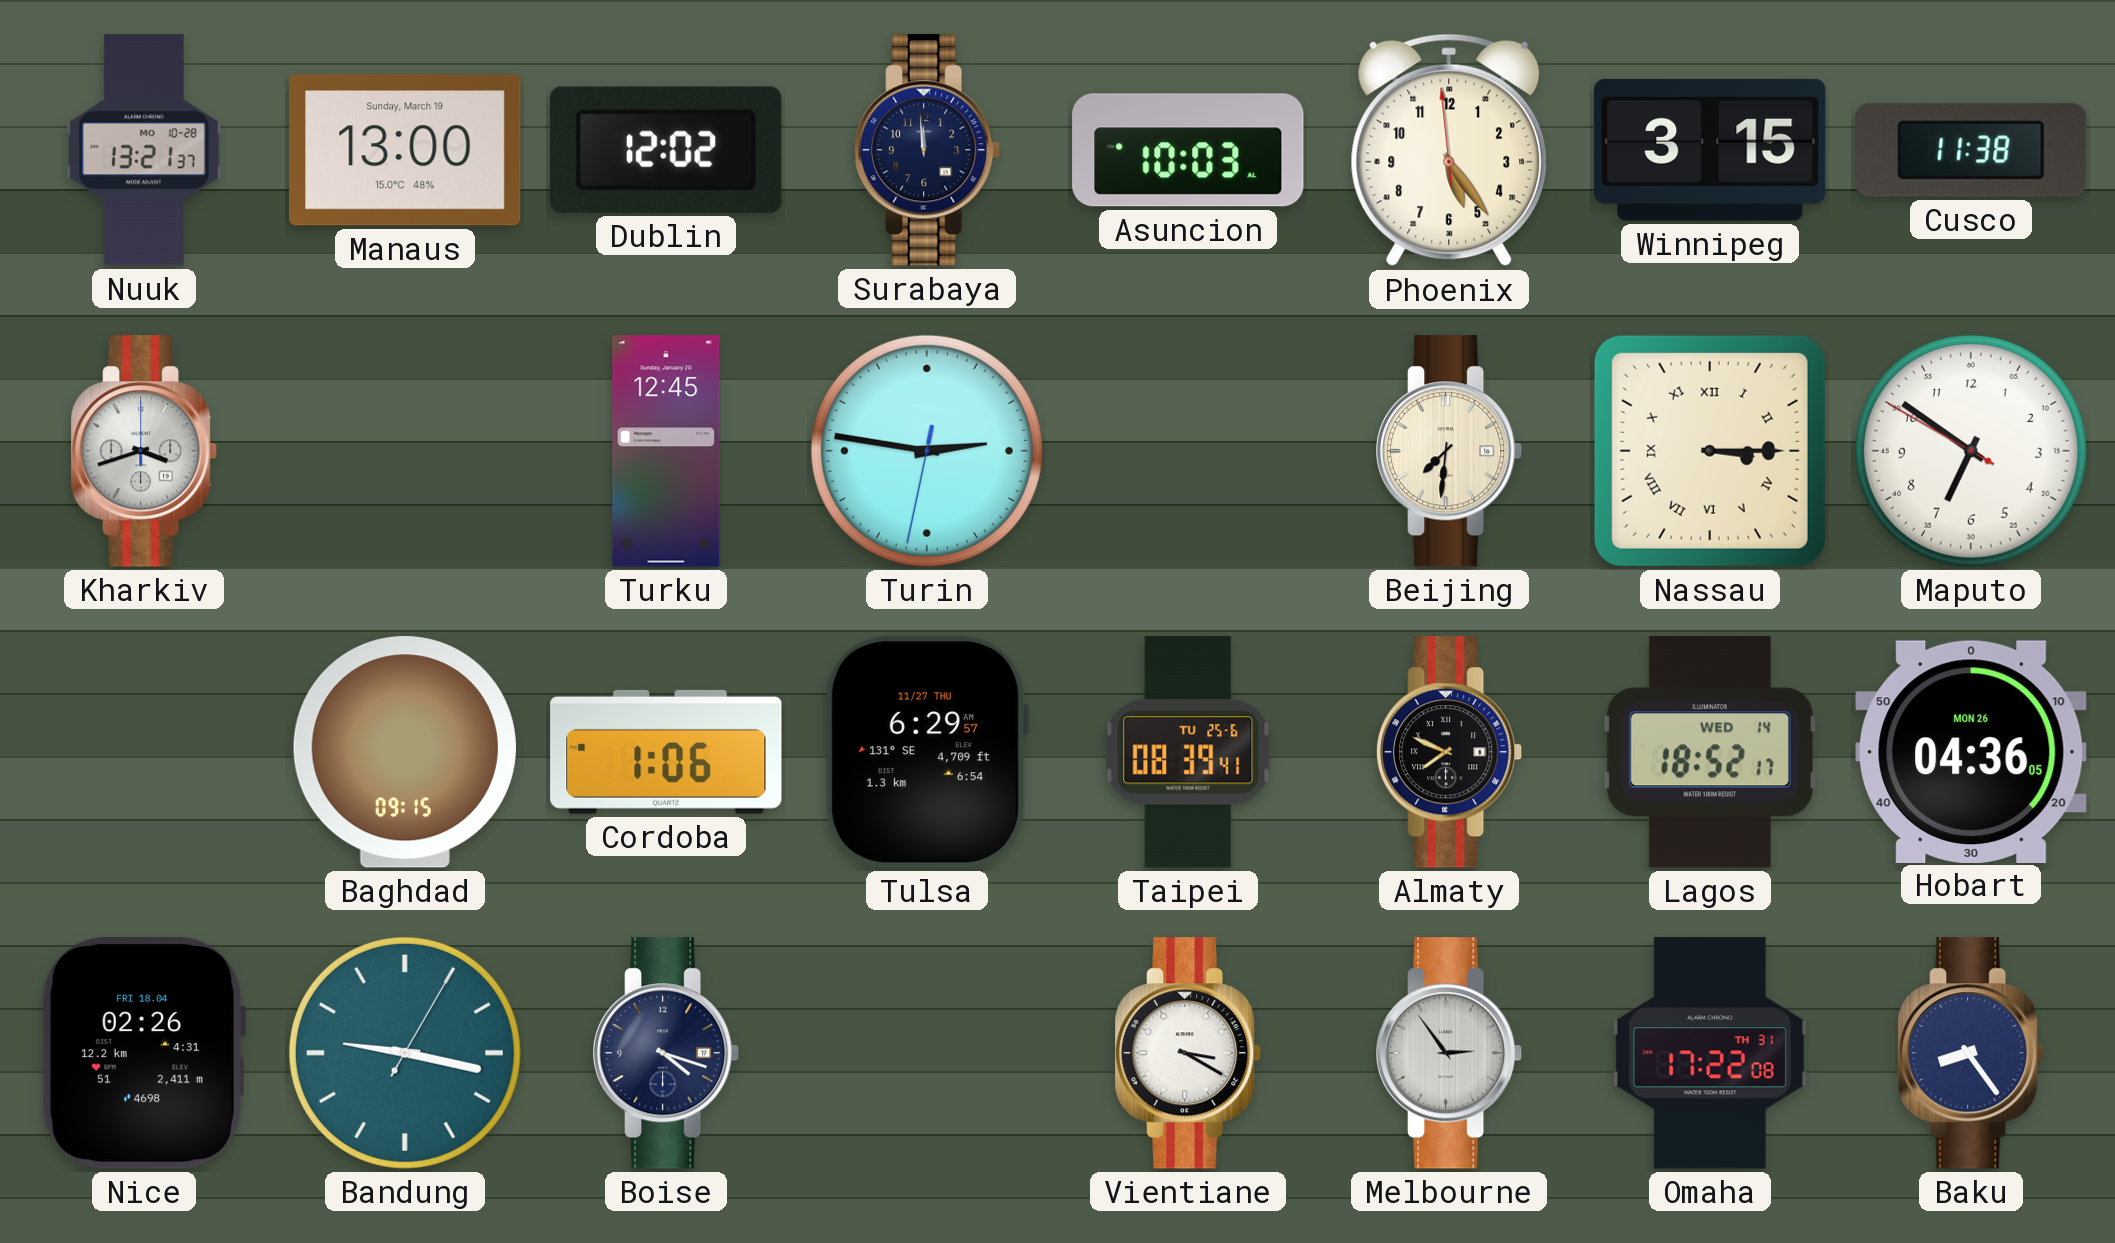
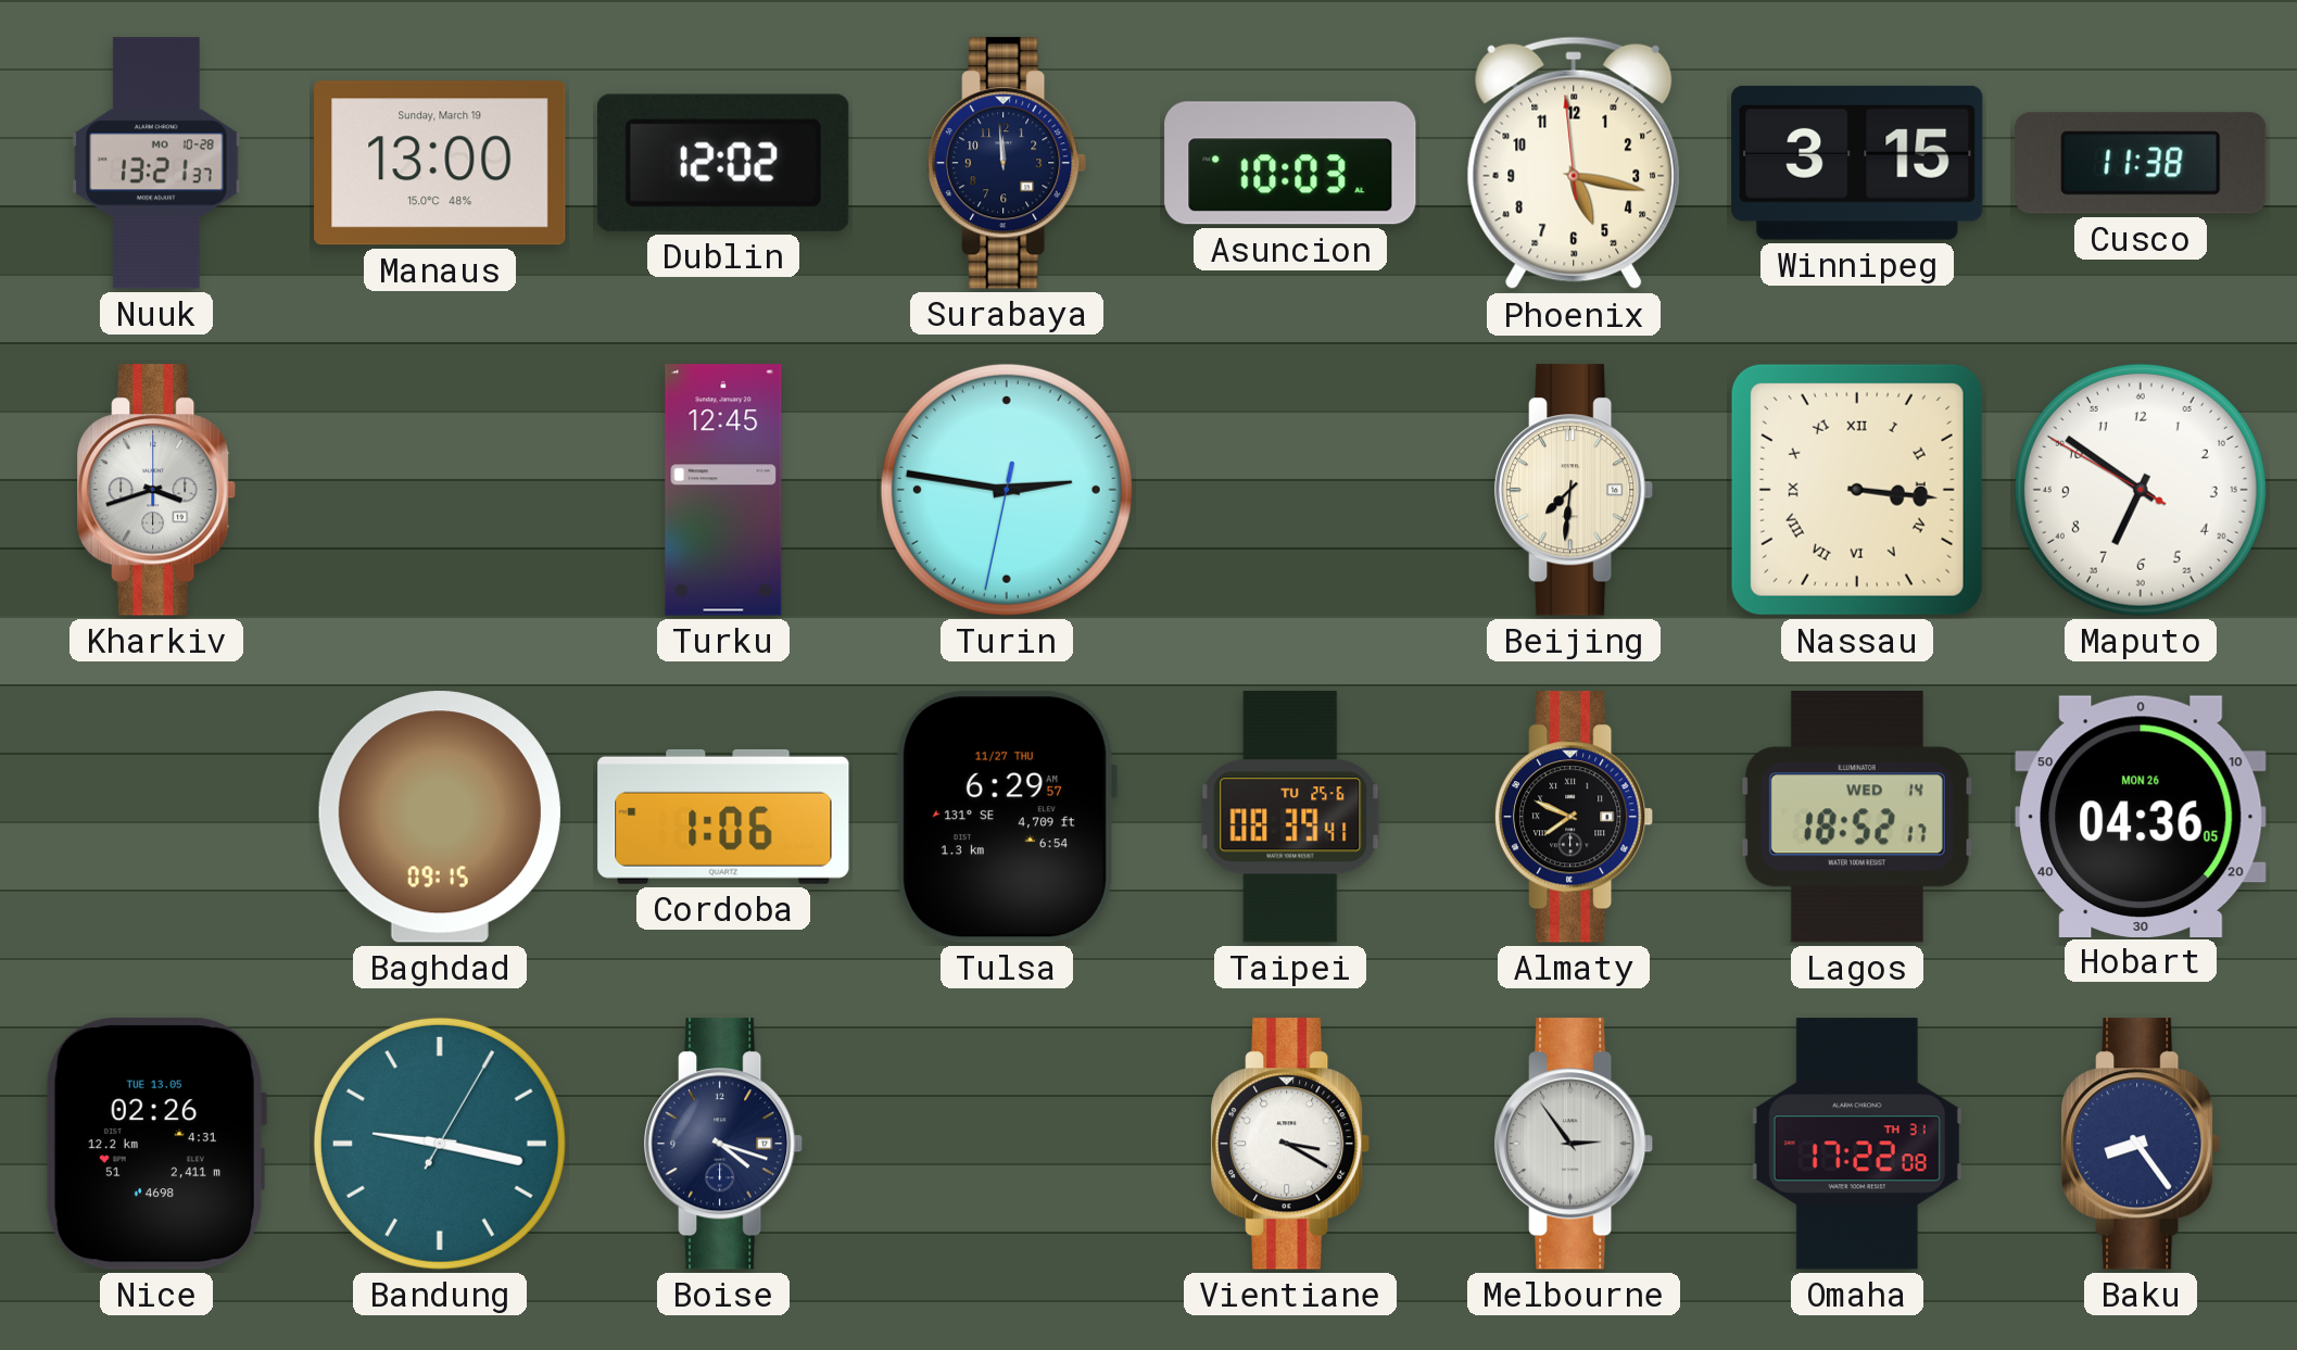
Phoenix: 5:23 -> 5:16
Nassau: 3:15 -> 3:16
Nice date: FRI 18.04 -> TUE 13.05
